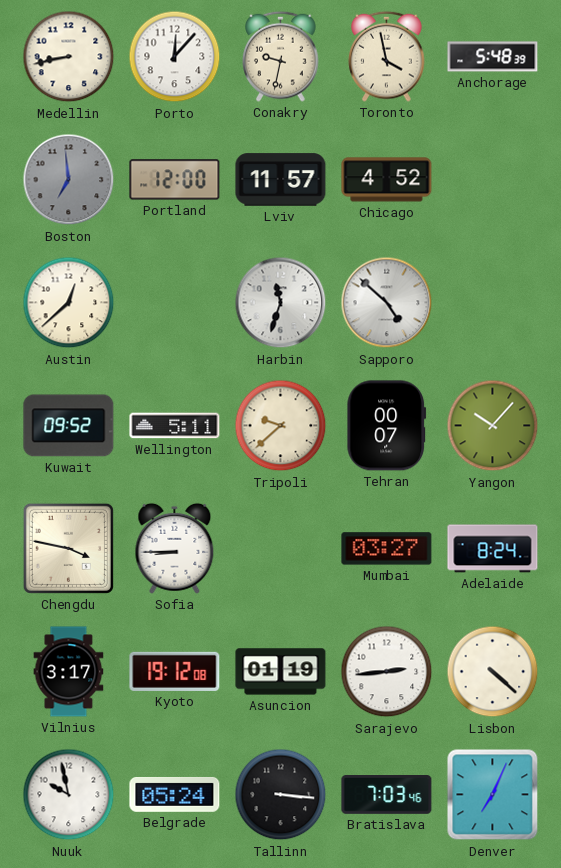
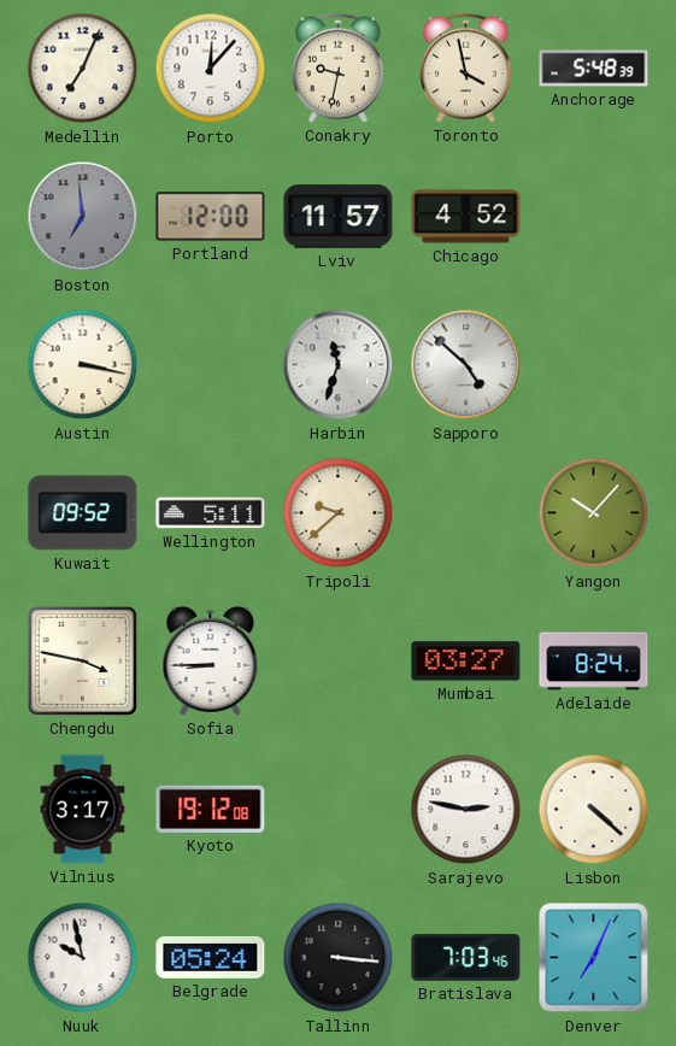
Medellin: 8:43 -> 7:04
Austin: 12:38 -> 3:17
Tehran: 00:07 -> none
Asuncion: 01:19 -> none
Sarajevo: 2:44 -> 2:47
